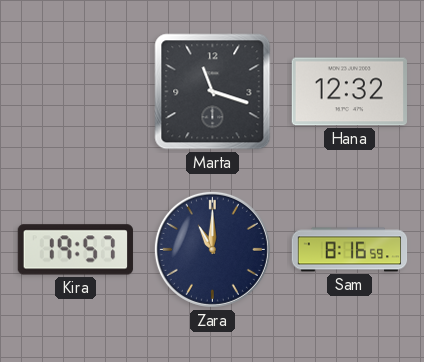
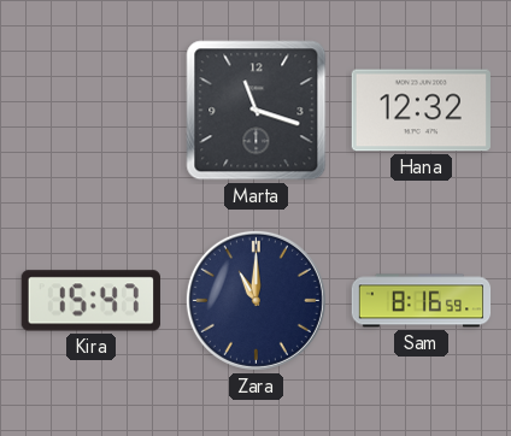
Kira: 19:57 -> 15:47
